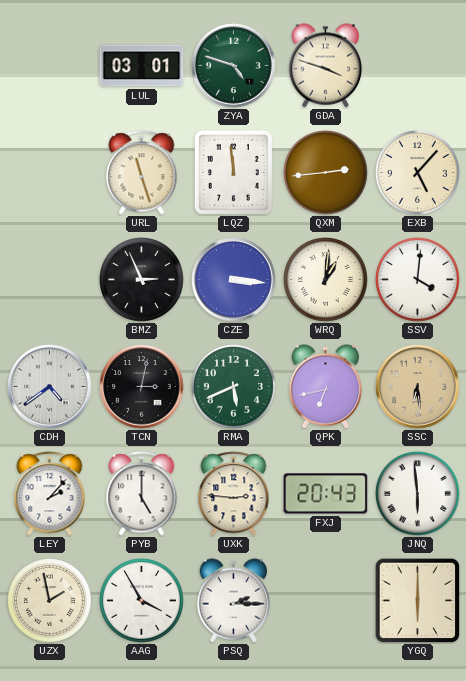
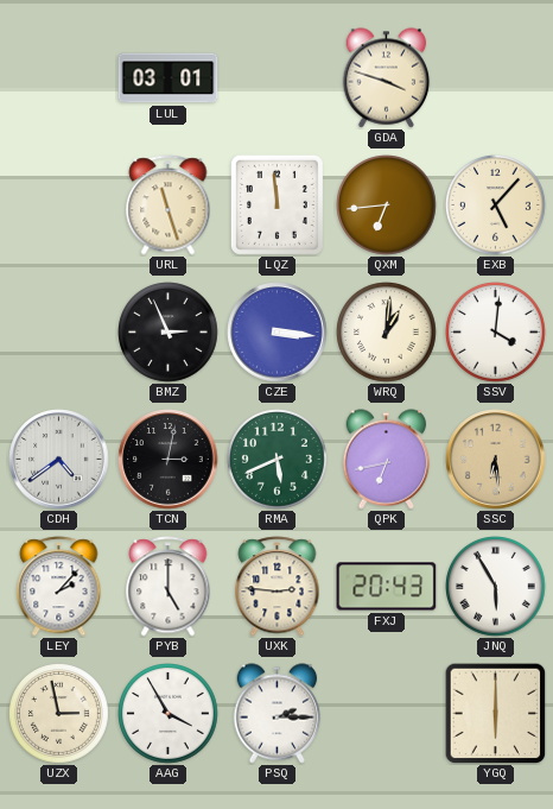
ZYA: 4:48 -> none
QXM: 2:44 -> 6:44
JNQ: 5:59 -> 5:55
UZX: 1:58 -> 2:58
